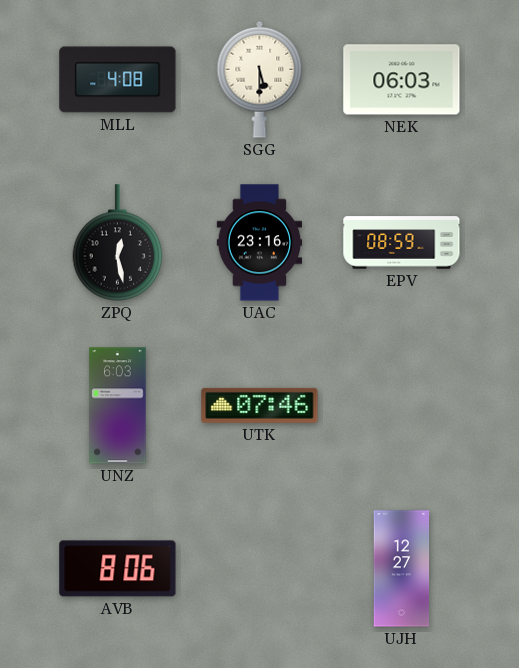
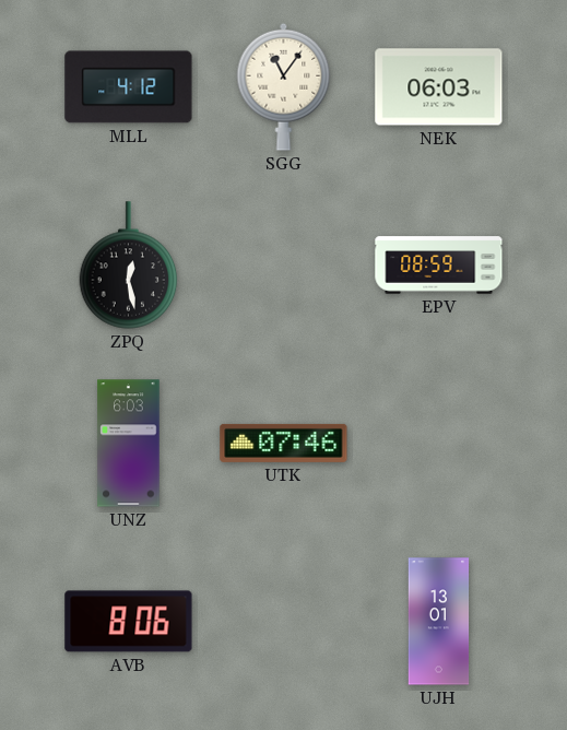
MLL: 4:08 -> 4:12
SGG: 5:30 -> 11:06
UAC: 23:16 -> none
UJH: 12:27 -> 13:01
